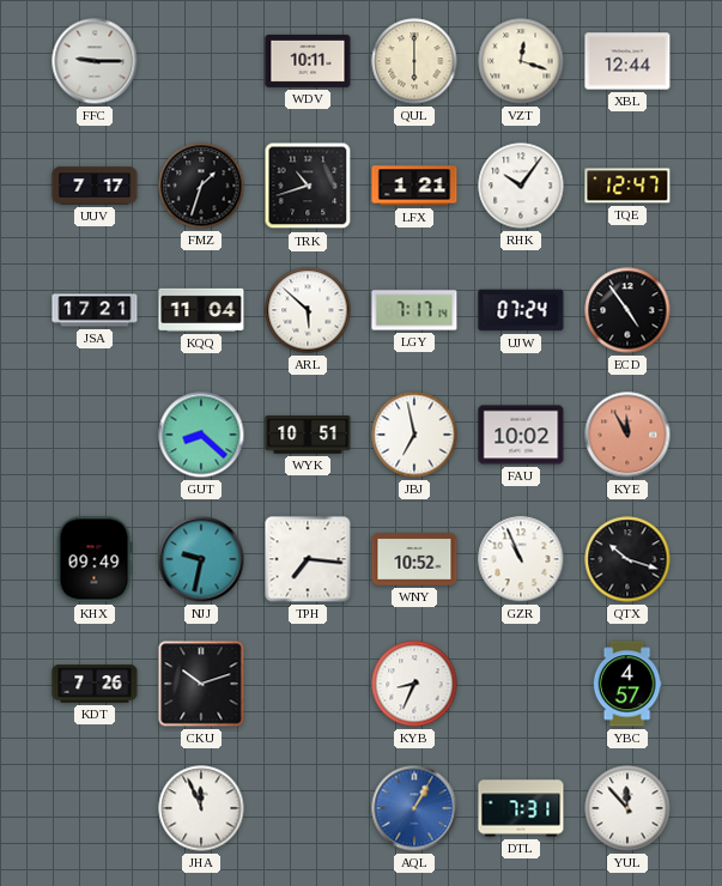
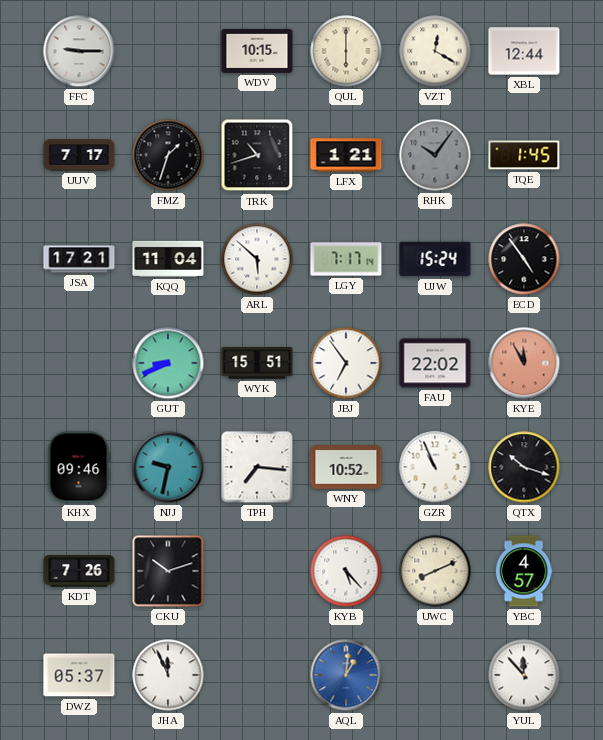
WDV: 10:11 -> 10:15
VZT: 12:18 -> 12:20
RHK dial: white -> grey
TQE: 12:47 -> 1:45
UJW: 07:24 -> 15:24
GUT: 8:22 -> 8:41
WYK: 10:51 -> 15:51
JBJ: 6:58 -> 6:54
FAU: 10:02 -> 22:02
KHX: 09:49 -> 09:46
KYB: 8:34 -> 5:23
UWC: none -> 8:11
DWZ: none -> 05:37
AQL: 1:05 -> 1:01
DTL: 7:31 -> none
